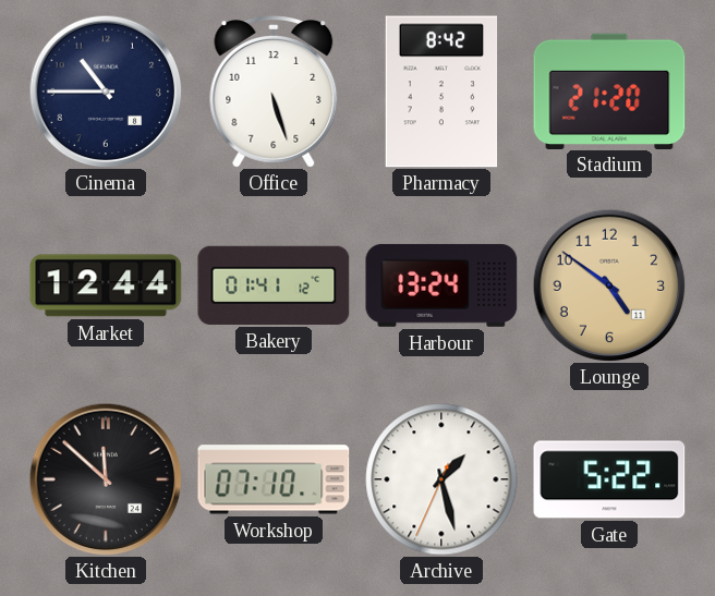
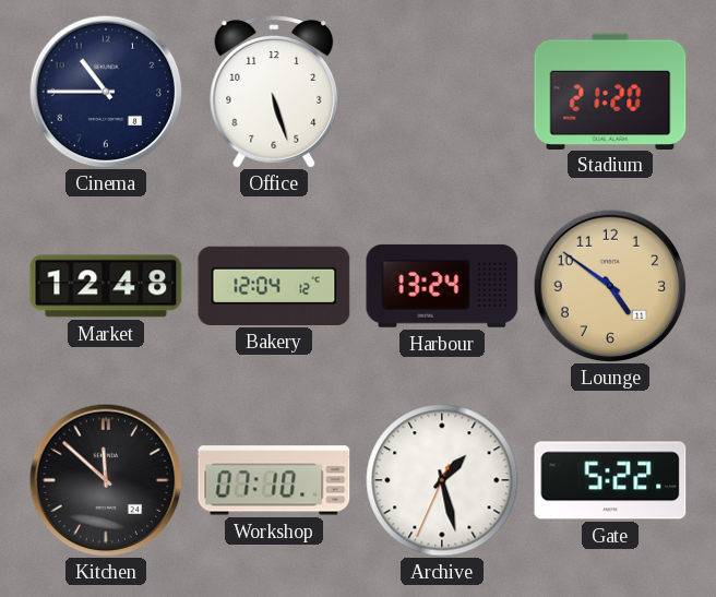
Pharmacy: 8:42 -> none
Market: 12:44 -> 12:48
Bakery: 01:41 -> 12:04
